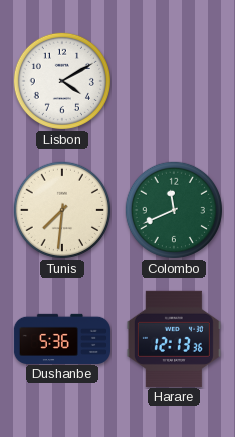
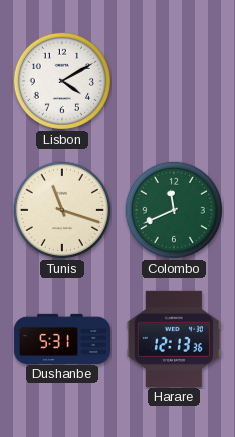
Tunis: 7:31 -> 11:18
Dushanbe: 5:36 -> 5:31
